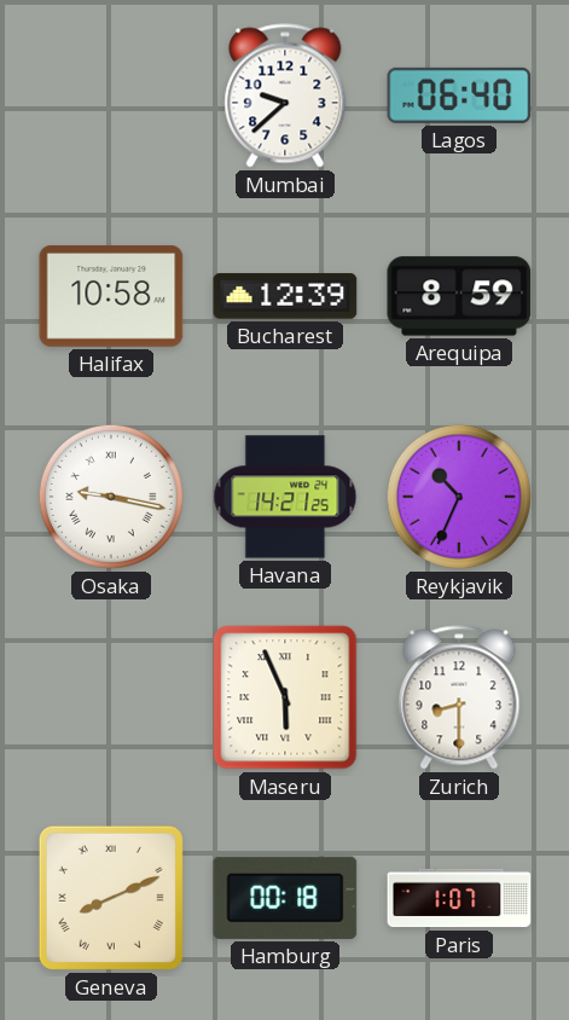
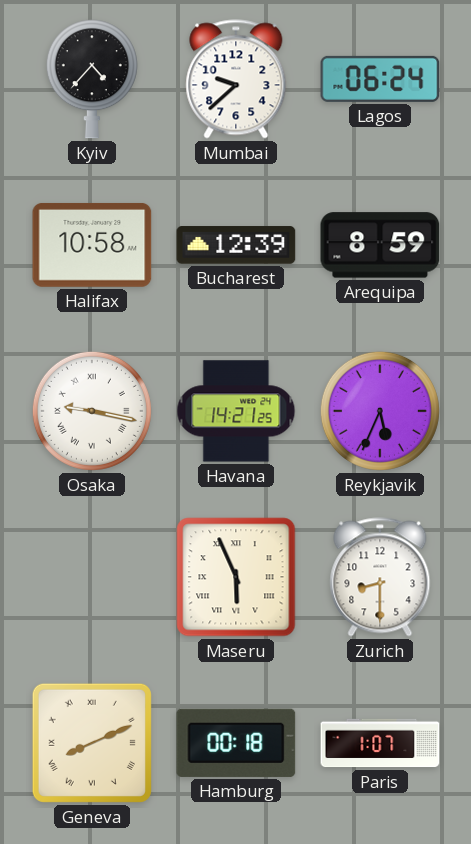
Kyiv: none -> 4:37
Lagos: 06:40 -> 06:24
Reykjavik: 10:34 -> 5:34
